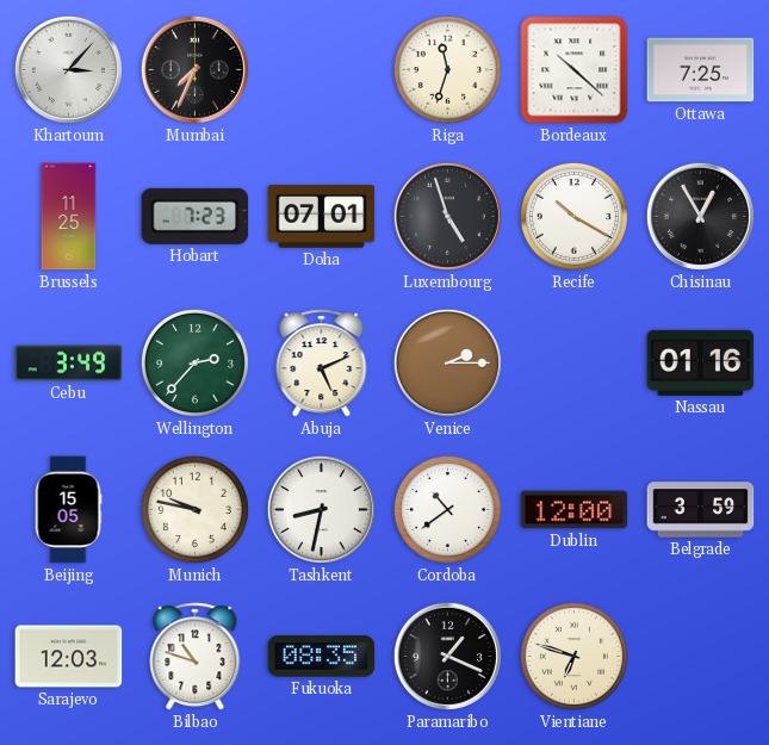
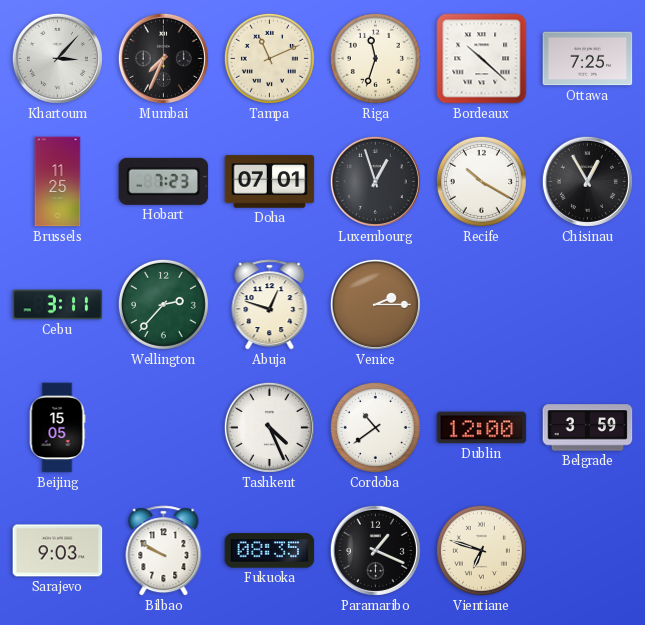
Tampa: none -> 11:11
Luxembourg: 4:57 -> 12:57
Cebu: 3:49 -> 3:11
Abuja: 5:11 -> 12:48
Nassau: 01:16 -> none
Munich: 9:47 -> none
Tashkent: 8:32 -> 4:26
Sarajevo: 12:03 -> 9:03
Bilbao: 10:48 -> 9:50
